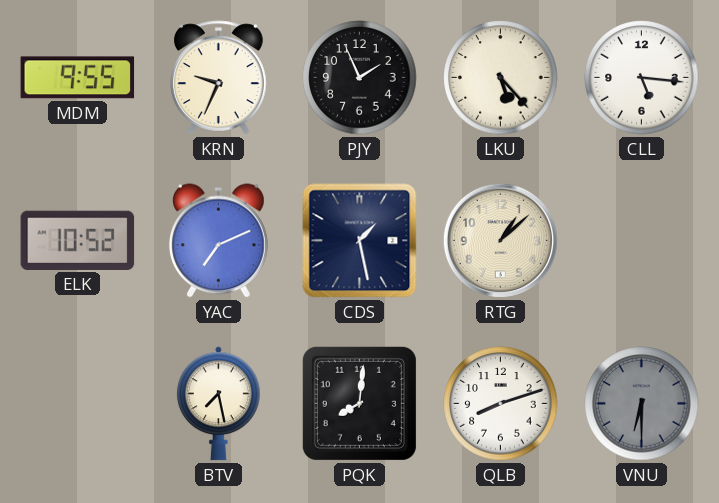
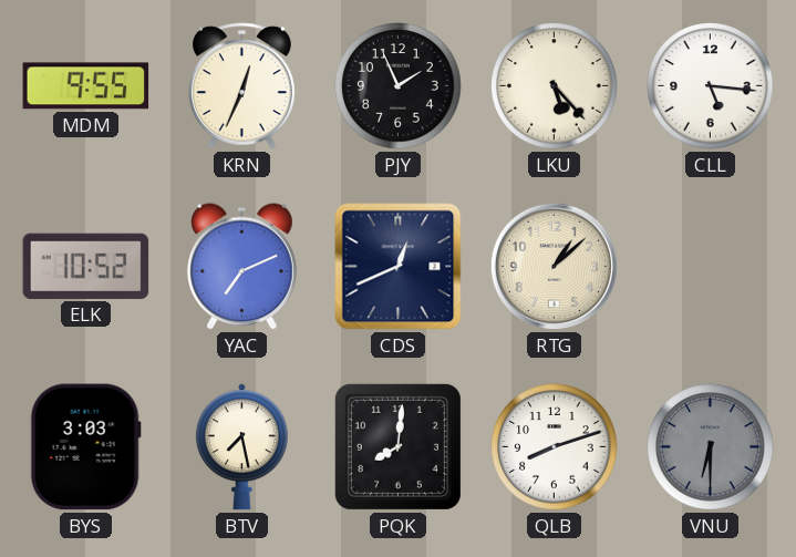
KRN: 9:34 -> 12:34
CDS: 1:28 -> 12:41
BYS: none -> 3:03
